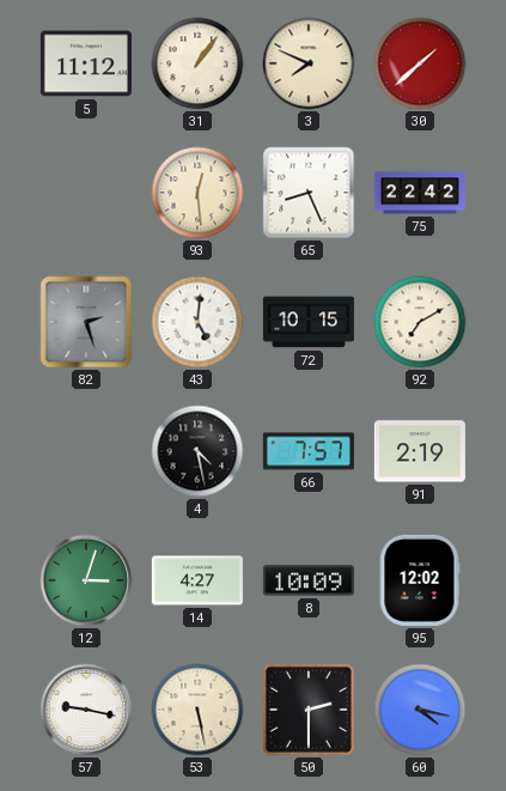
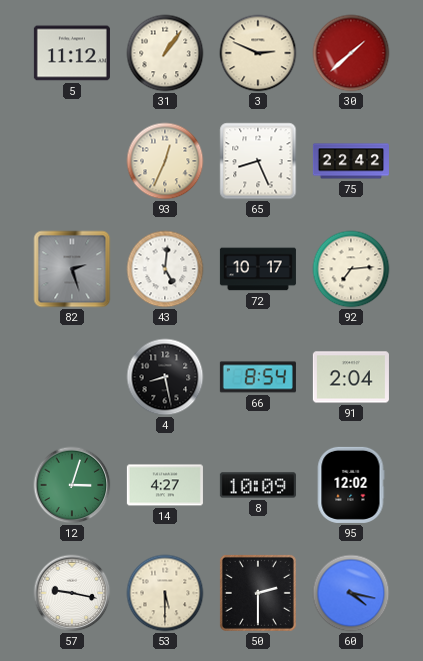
3: 7:49 -> 2:49
93: 12:29 -> 12:34
72: 10:15 -> 10:17
92: 7:10 -> 7:14
4: 4:28 -> 8:28
66: 7:57 -> 8:54
91: 2:19 -> 2:04
53: 5:28 -> 5:30
